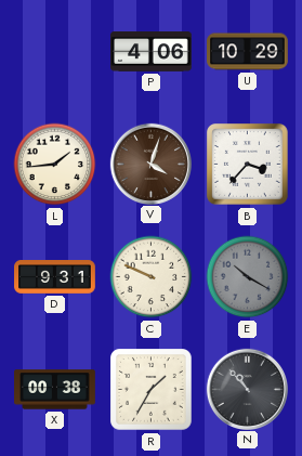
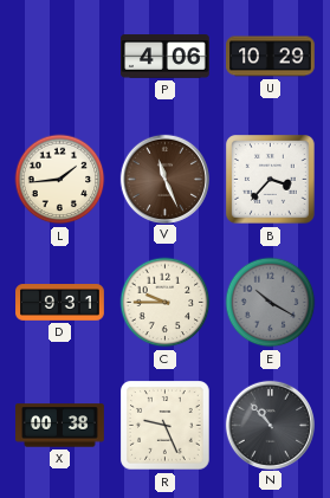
V: 4:03 -> 11:26
C: 9:49 -> 9:45
R: 1:35 -> 9:26
